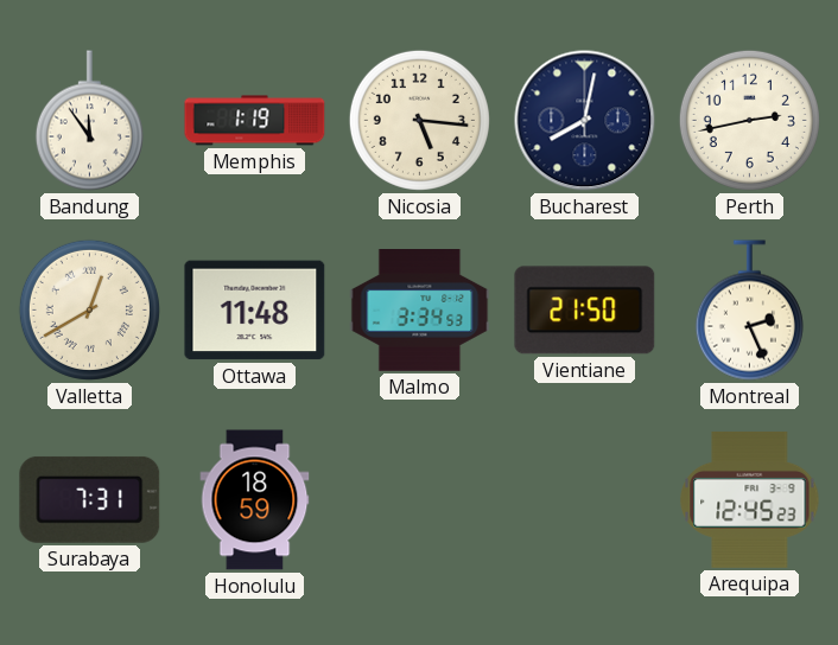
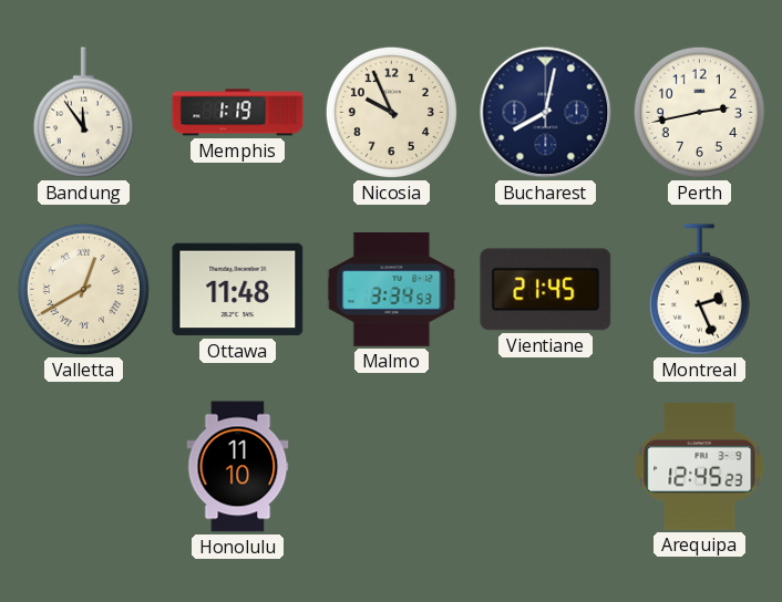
Nicosia: 5:16 -> 9:56
Vientiane: 21:50 -> 21:45
Surabaya: 7:31 -> none
Honolulu: 18:59 -> 11:10
